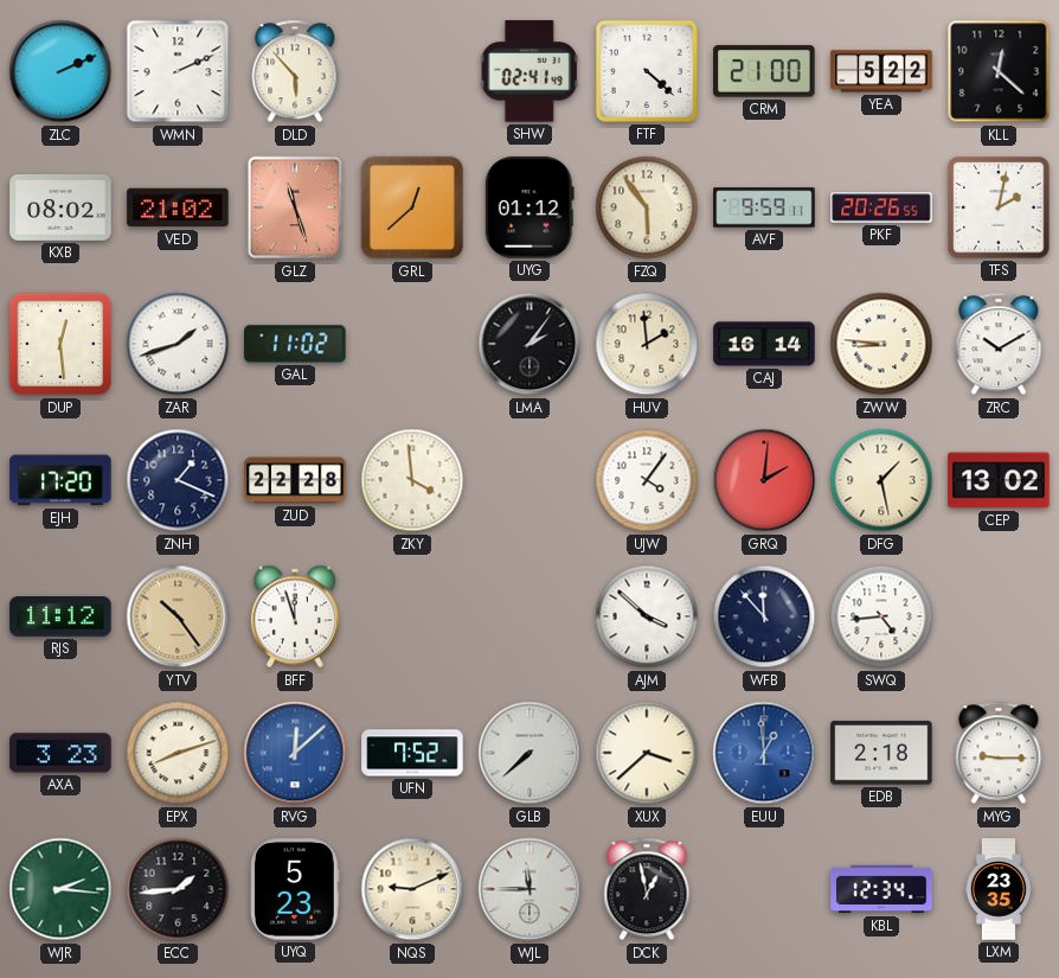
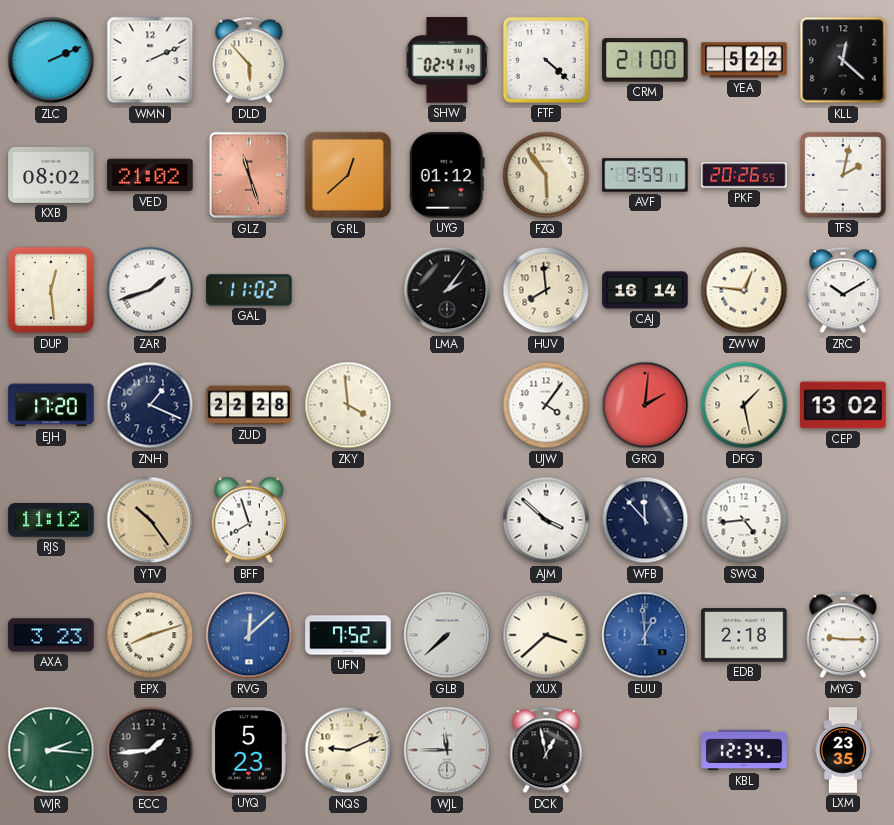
HUV: 1:59 -> 7:59
ZWW: 8:46 -> 12:46
BFF: 11:57 -> 7:57
